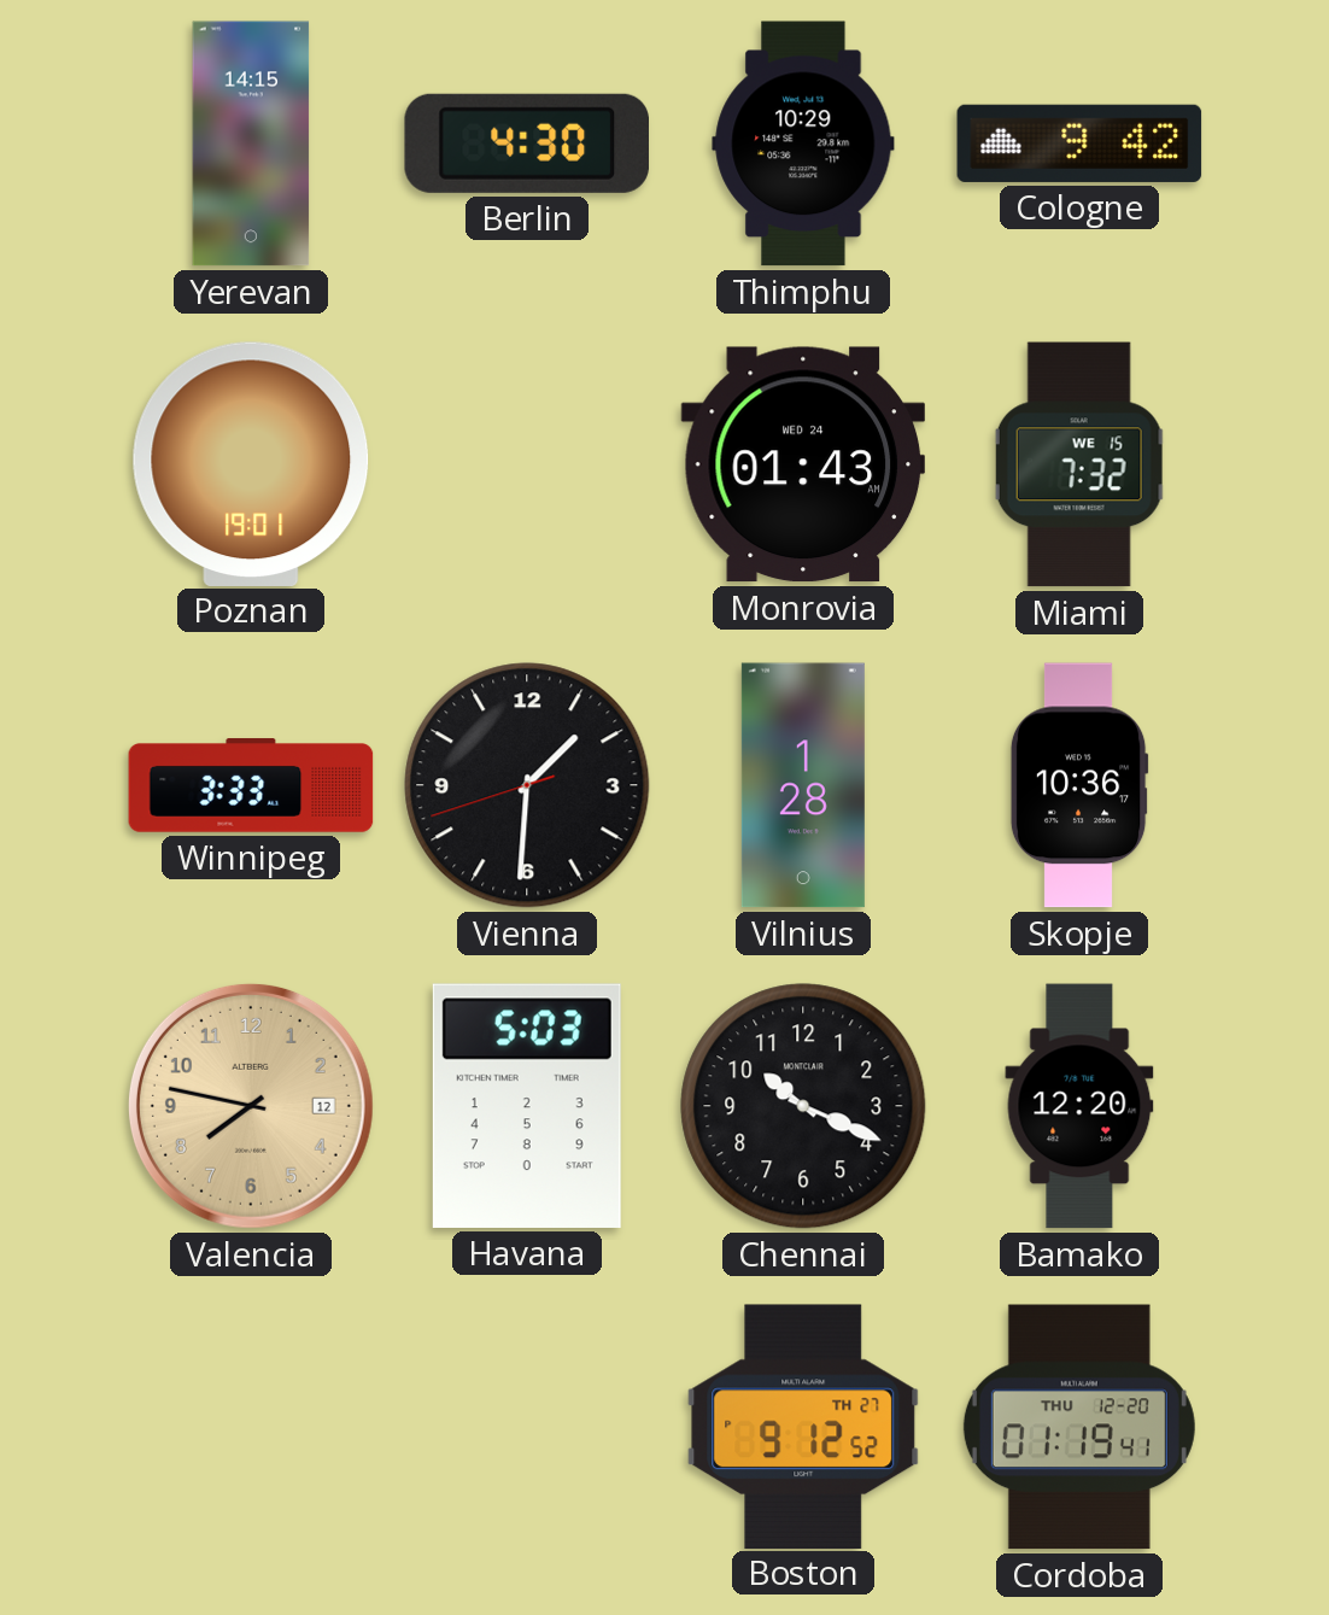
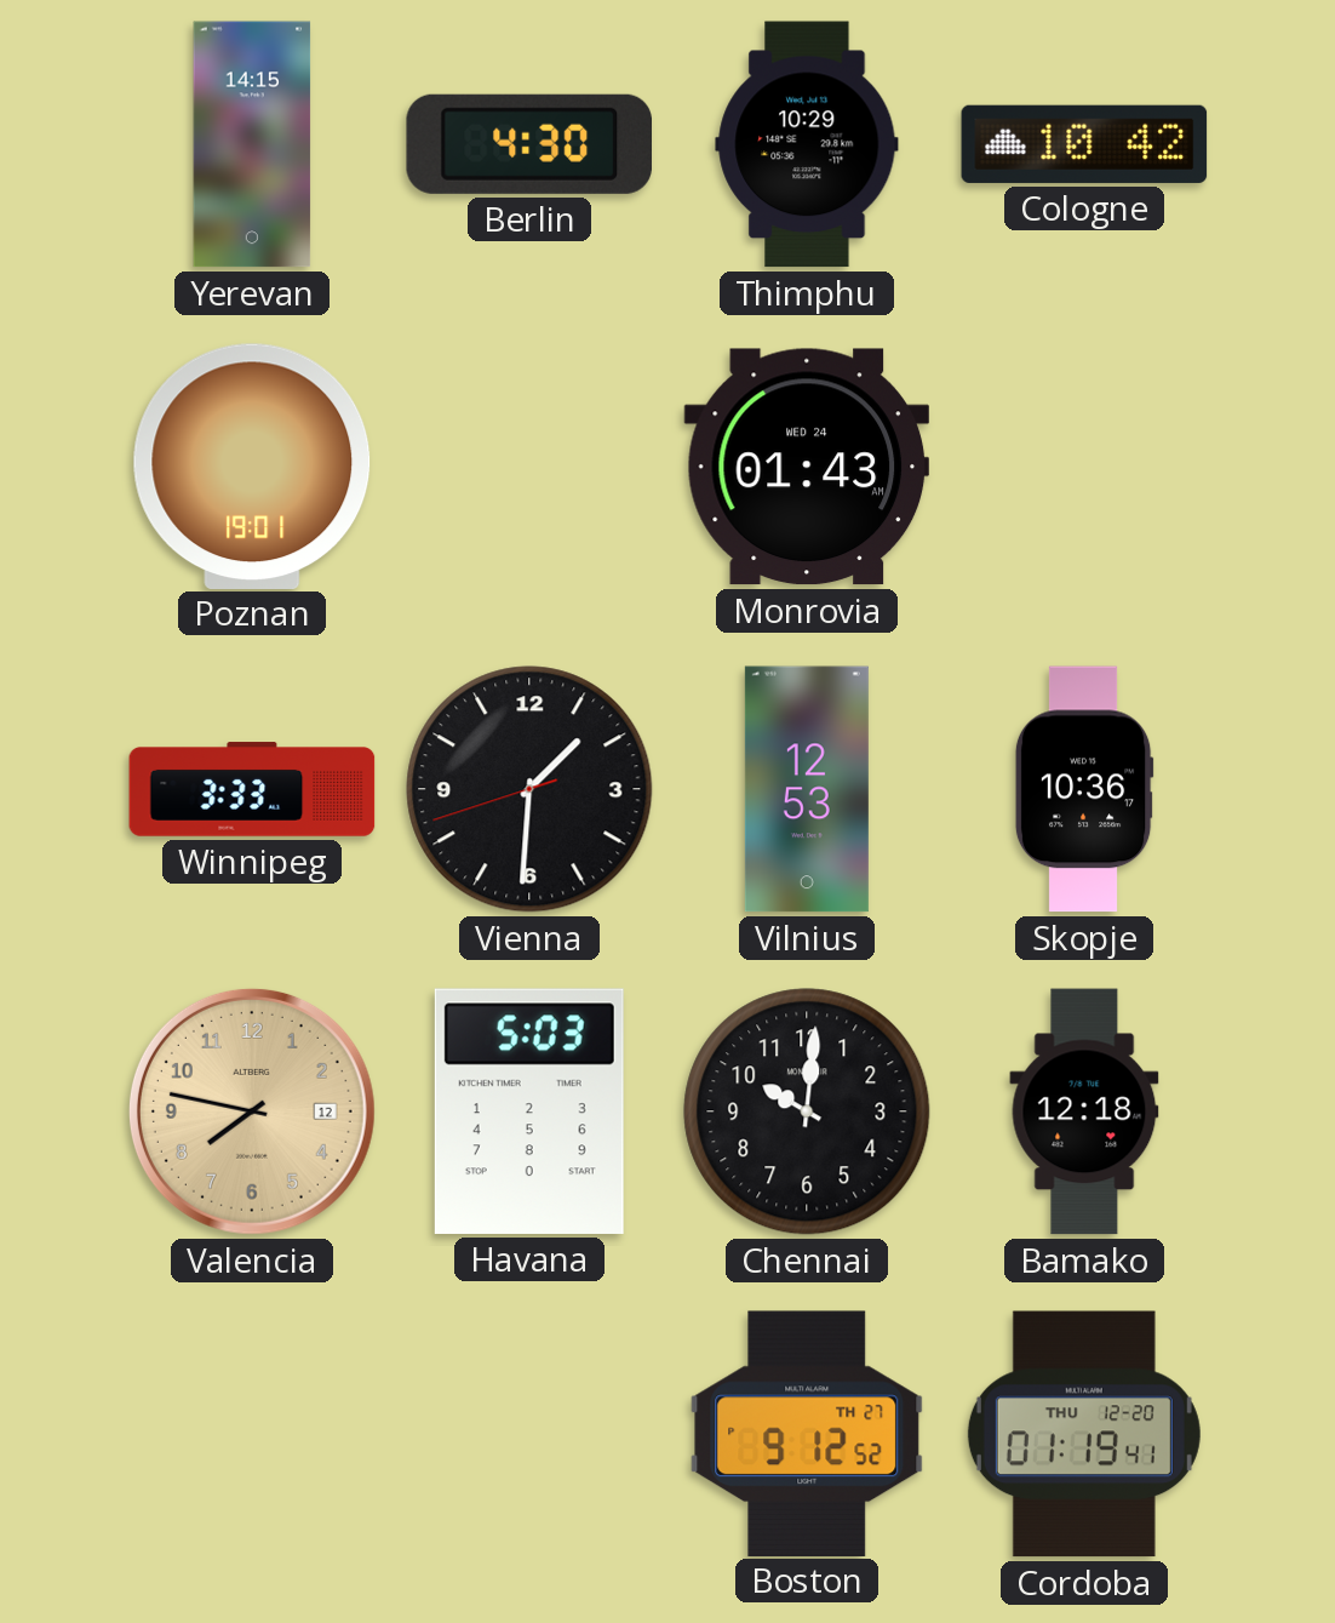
Cologne: 9:42 -> 10:42
Miami: 7:32 -> none
Vilnius: 1:28 -> 12:53
Chennai: 10:19 -> 10:01
Bamako: 12:20 -> 12:18
